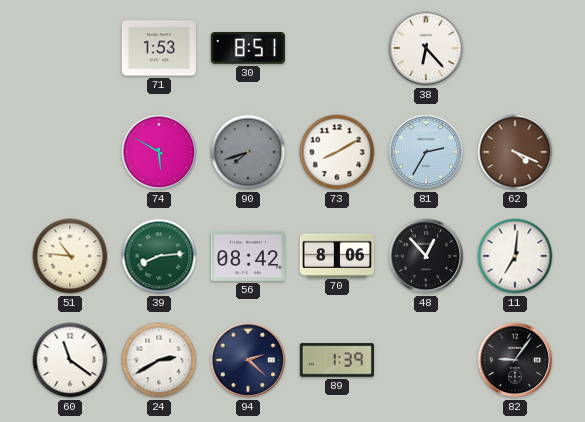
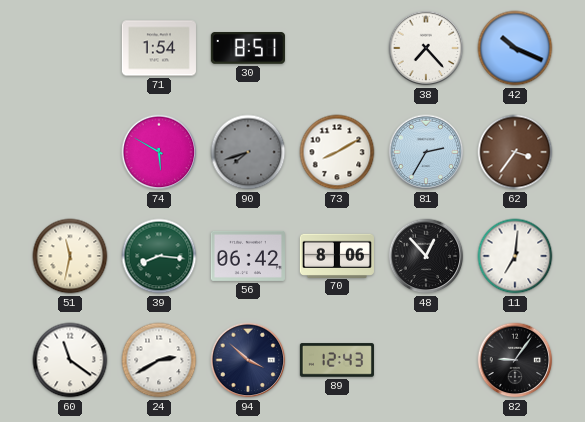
71: 1:53 -> 1:54
38: 6:23 -> 7:23
42: none -> 10:19
62: 4:19 -> 3:36
51: 10:46 -> 11:32
39: 8:14 -> 8:16
56: 08:42 -> 06:42
94: 2:22 -> 3:52
89: 1:39 -> 12:43
